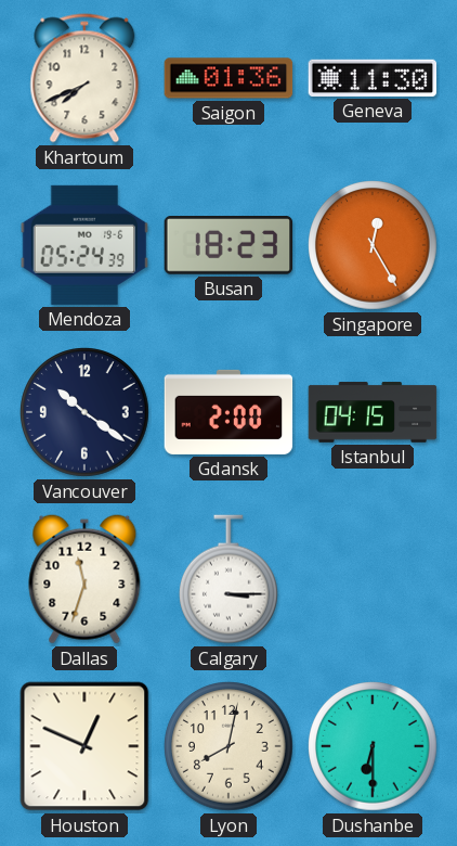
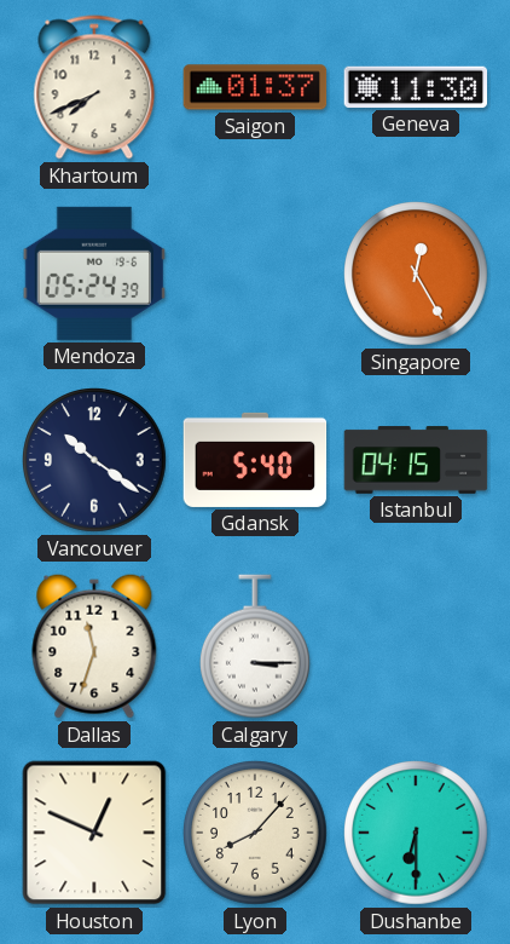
Saigon: 01:36 -> 01:37
Busan: 18:23 -> none
Gdansk: 2:00 -> 5:40
Lyon: 8:02 -> 8:07
